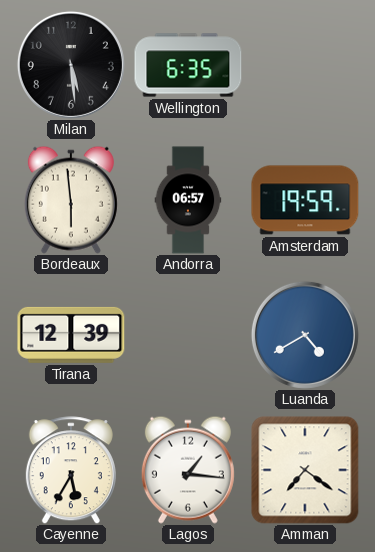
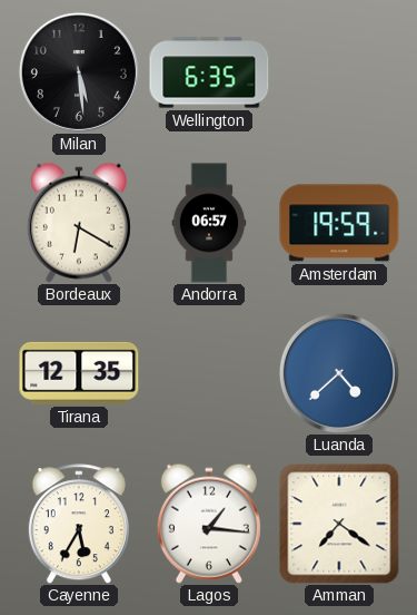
Bordeaux: 5:59 -> 6:20
Tirana: 12:39 -> 12:35
Luanda: 4:40 -> 4:38
